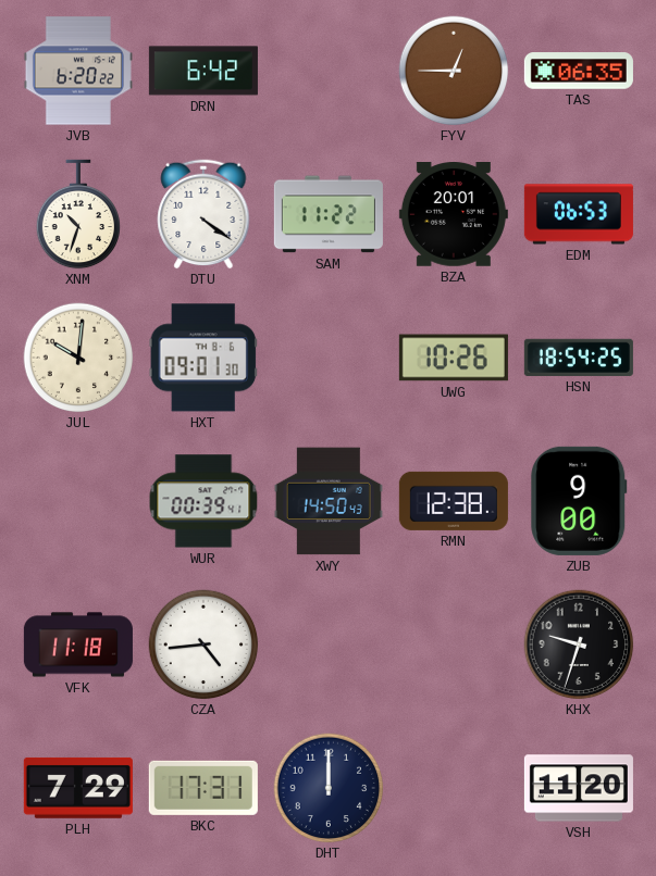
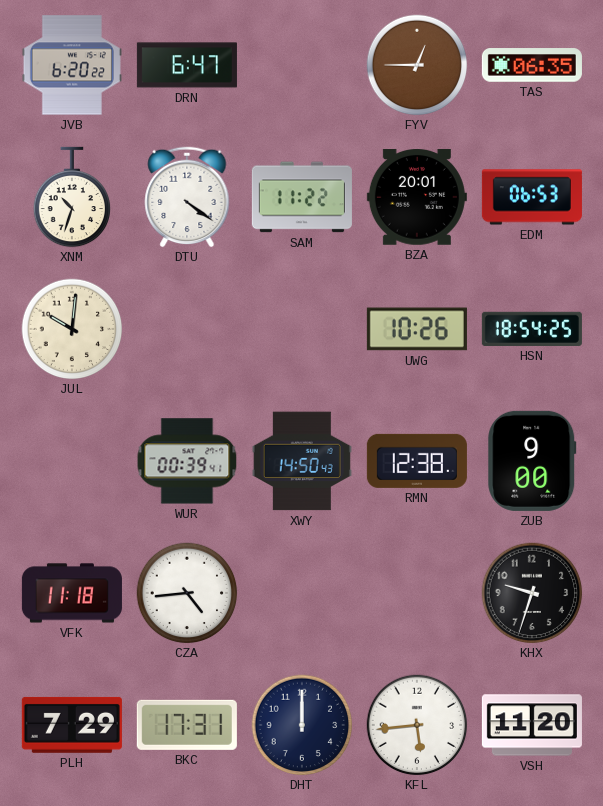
DRN: 6:42 -> 6:47
HXT: 09:01 -> none
KFL: none -> 5:44
